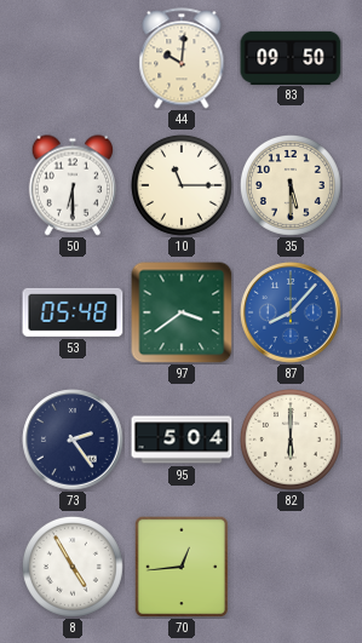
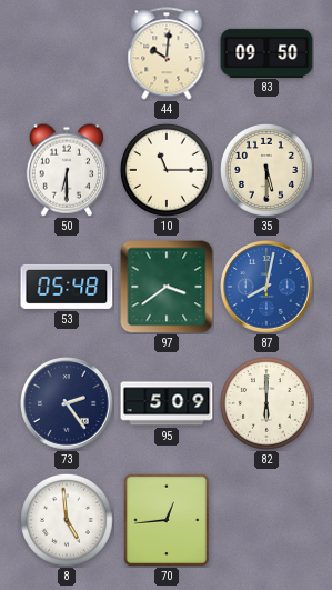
87: 8:07 -> 8:02
95: 5:04 -> 5:09
8: 4:55 -> 4:59
